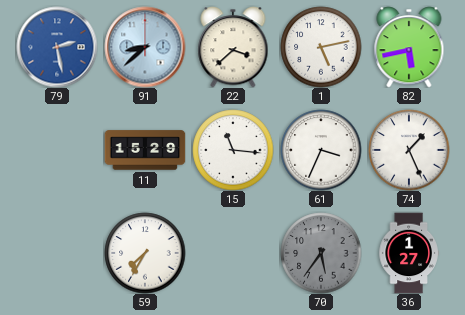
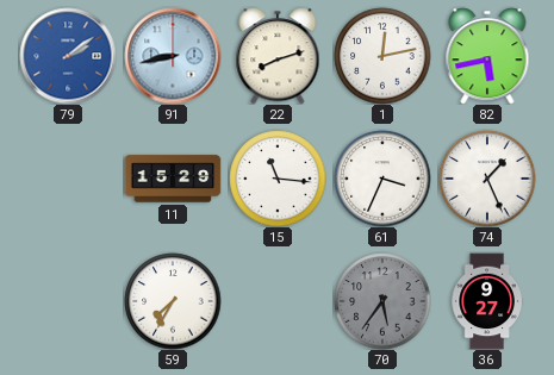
79: 2:28 -> 2:09
91: 8:38 -> 8:43
22: 3:38 -> 8:12
1: 5:13 -> 12:13
36: 1:27 -> 9:27
